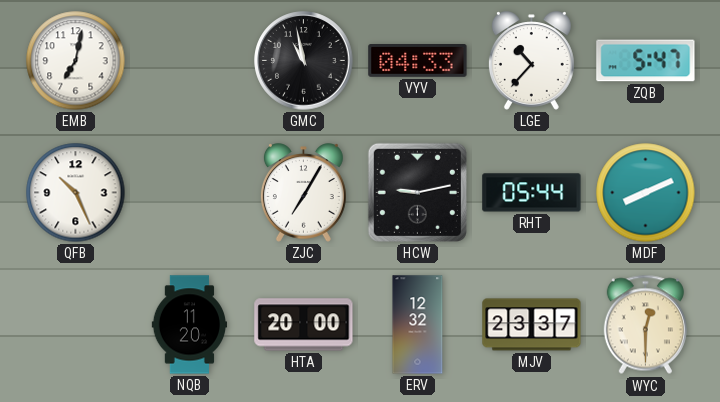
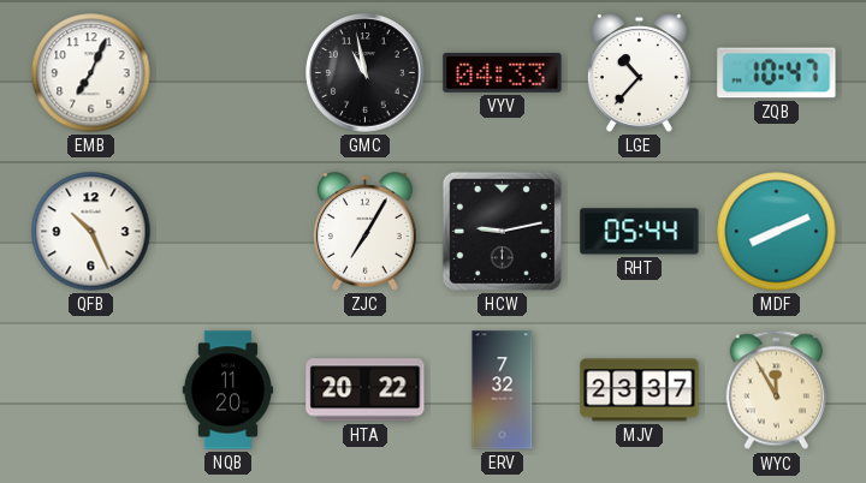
EMB: 7:02 -> 7:04
ZQB: 5:47 -> 10:47
HTA: 20:00 -> 20:22
ERV: 12:32 -> 7:32
WYC: 12:30 -> 11:55
